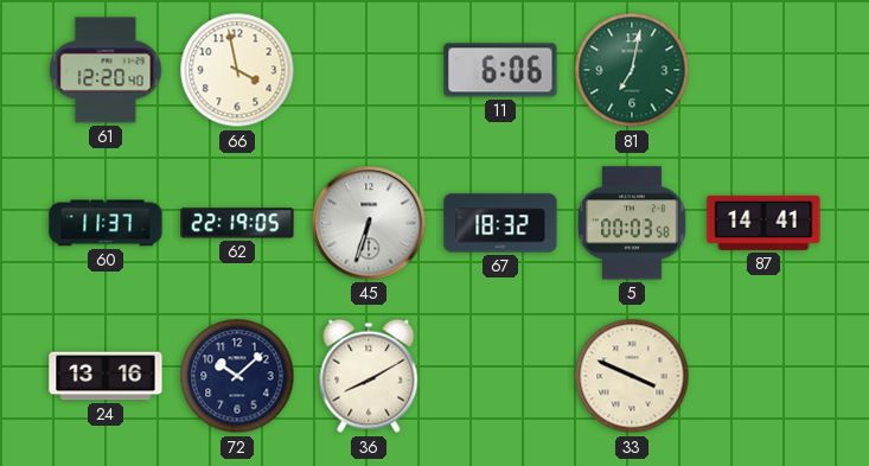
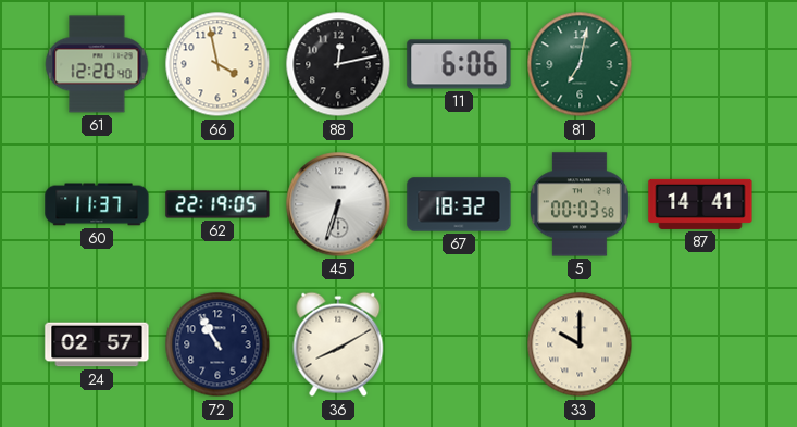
88: none -> 12:13
24: 13:16 -> 02:57
72: 10:08 -> 10:55
33: 3:49 -> 10:00
